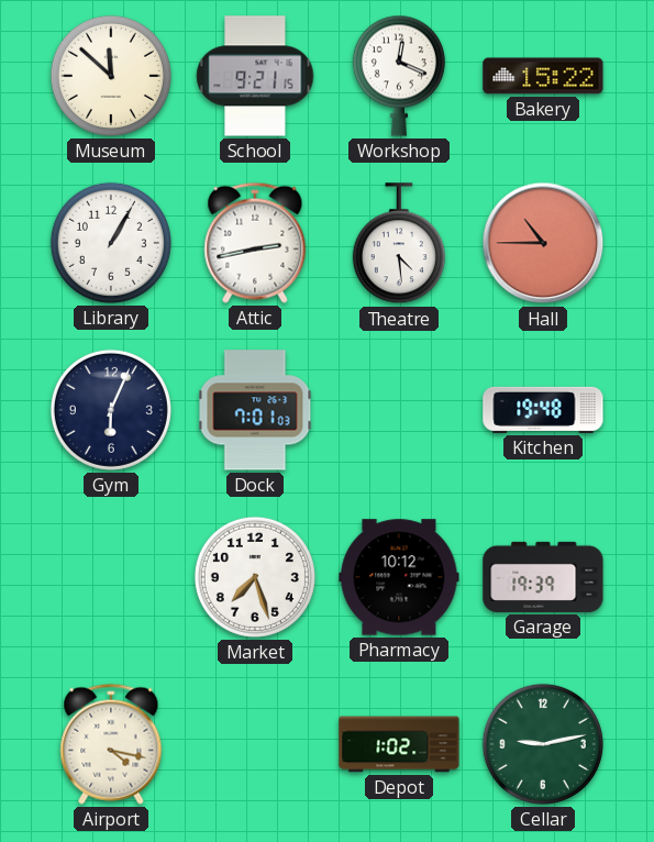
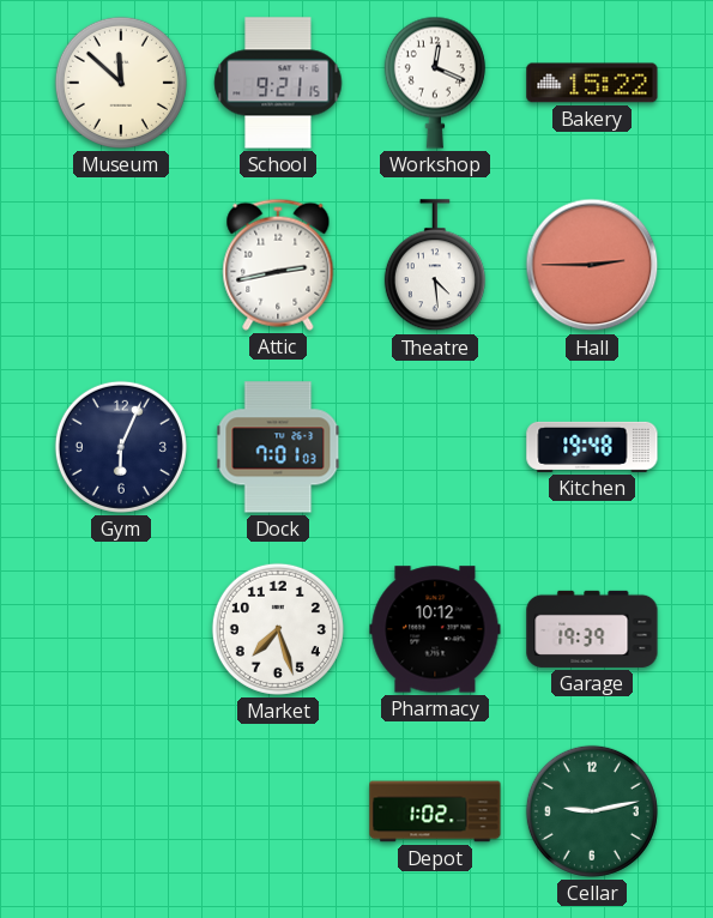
Library: 1:05 -> none
Hall: 10:45 -> 2:45
Airport: 4:17 -> none
